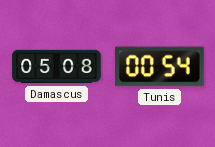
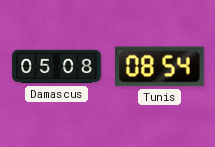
Tunis: 00:54 -> 08:54
